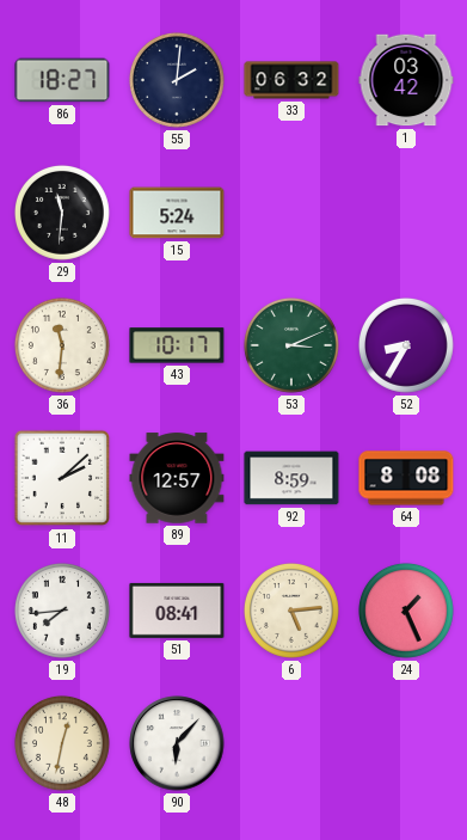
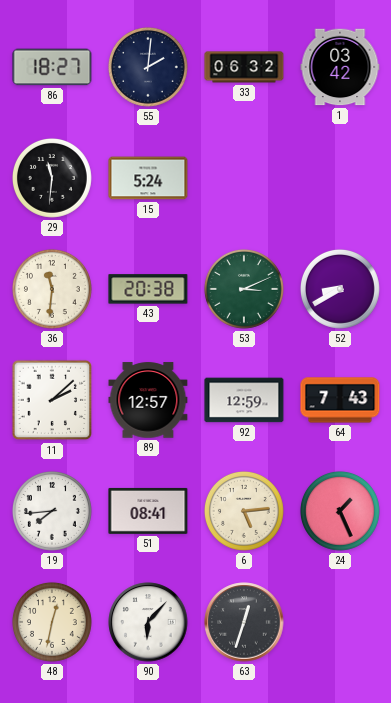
43: 10:17 -> 20:38
52: 8:35 -> 8:40
92: 8:59 -> 12:59
64: 8:08 -> 7:43
63: none -> 12:33
